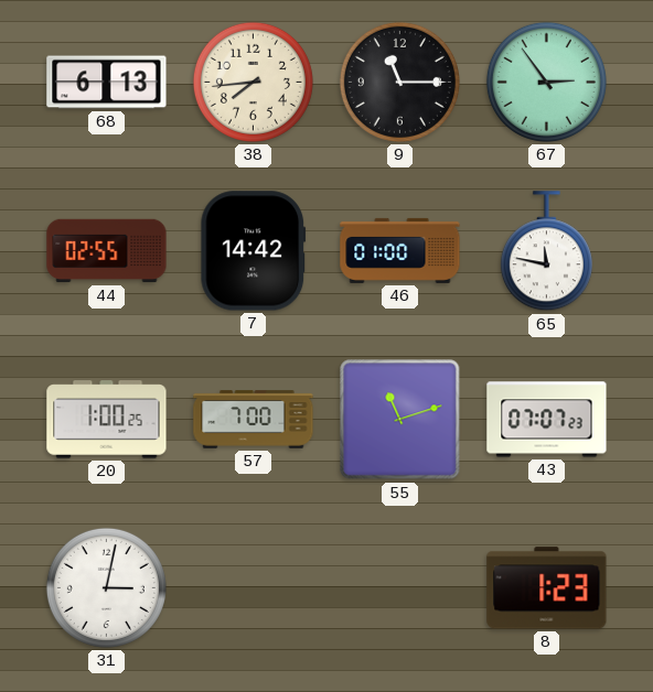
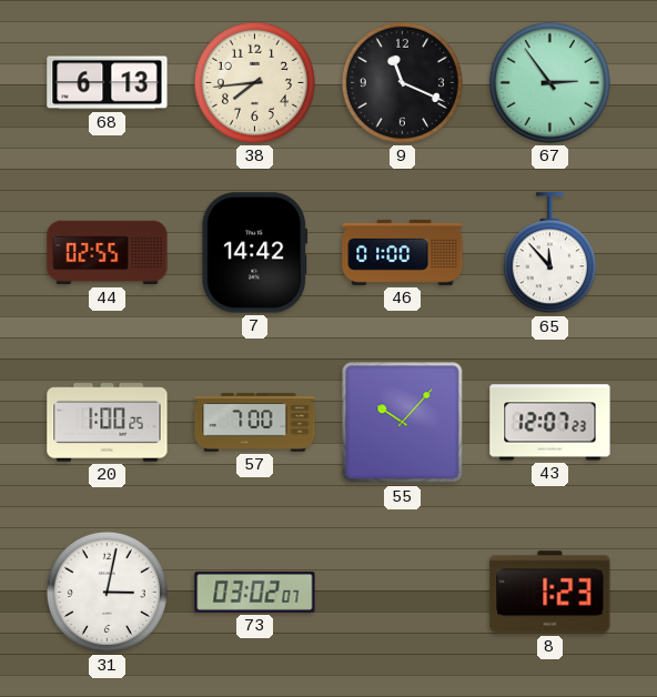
9: 11:15 -> 11:19
65: 11:47 -> 11:53
55: 11:12 -> 10:07
43: 07:07 -> 12:07
73: none -> 03:02
